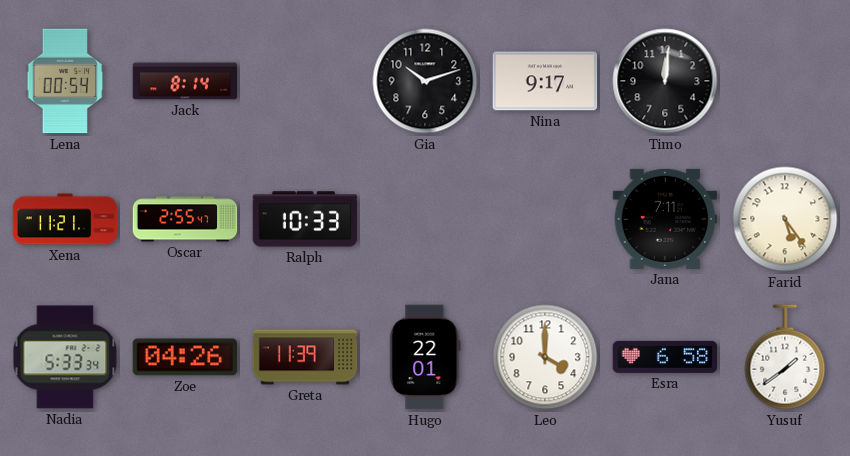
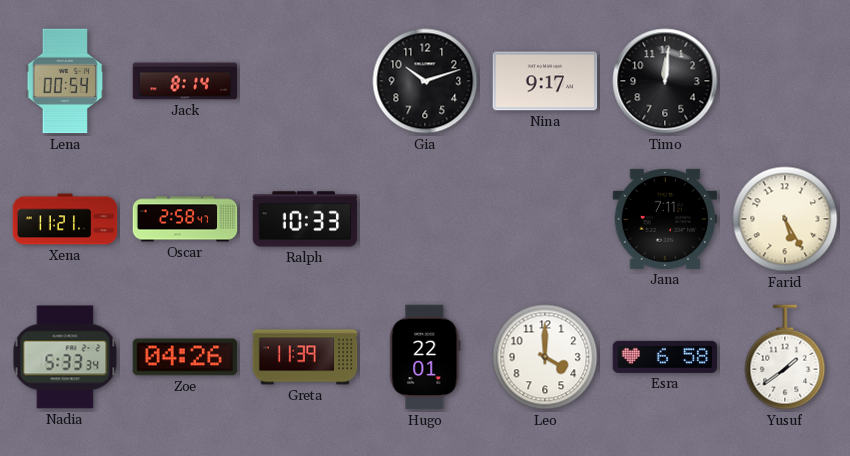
Oscar: 2:55 -> 2:58
Farid: 5:24 -> 5:25
